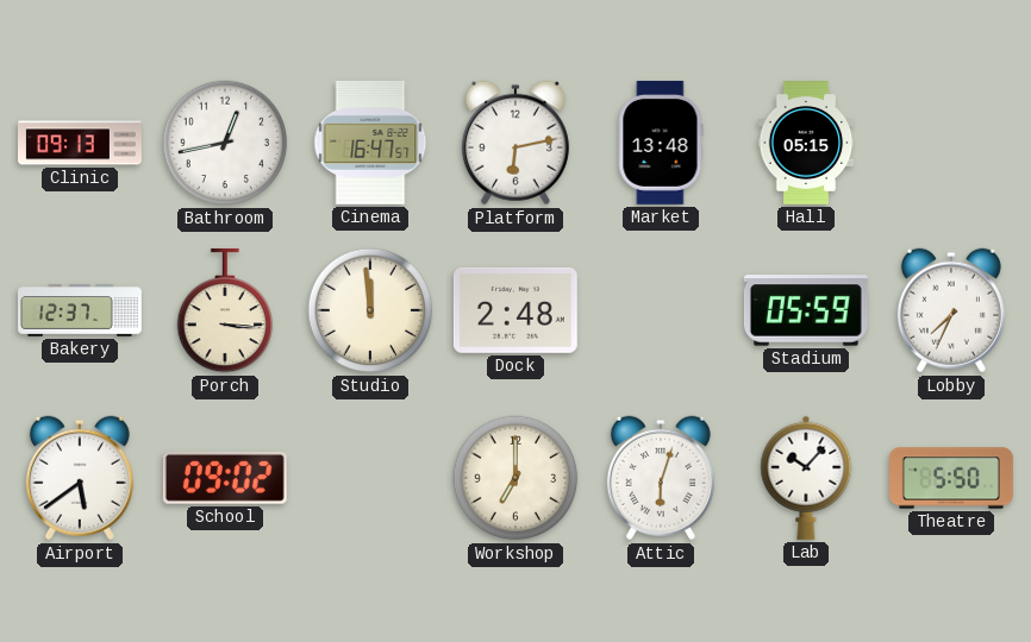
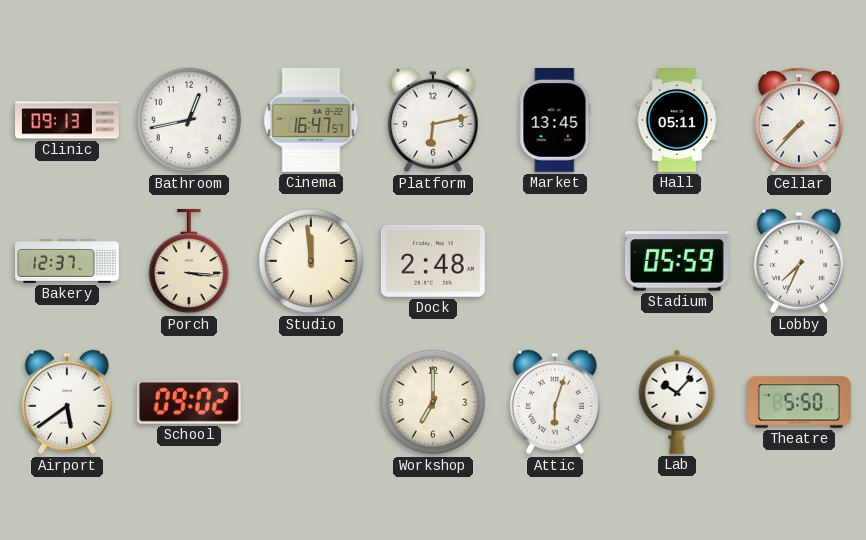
Market: 13:48 -> 13:45
Hall: 05:15 -> 05:11
Cellar: none -> 7:37
